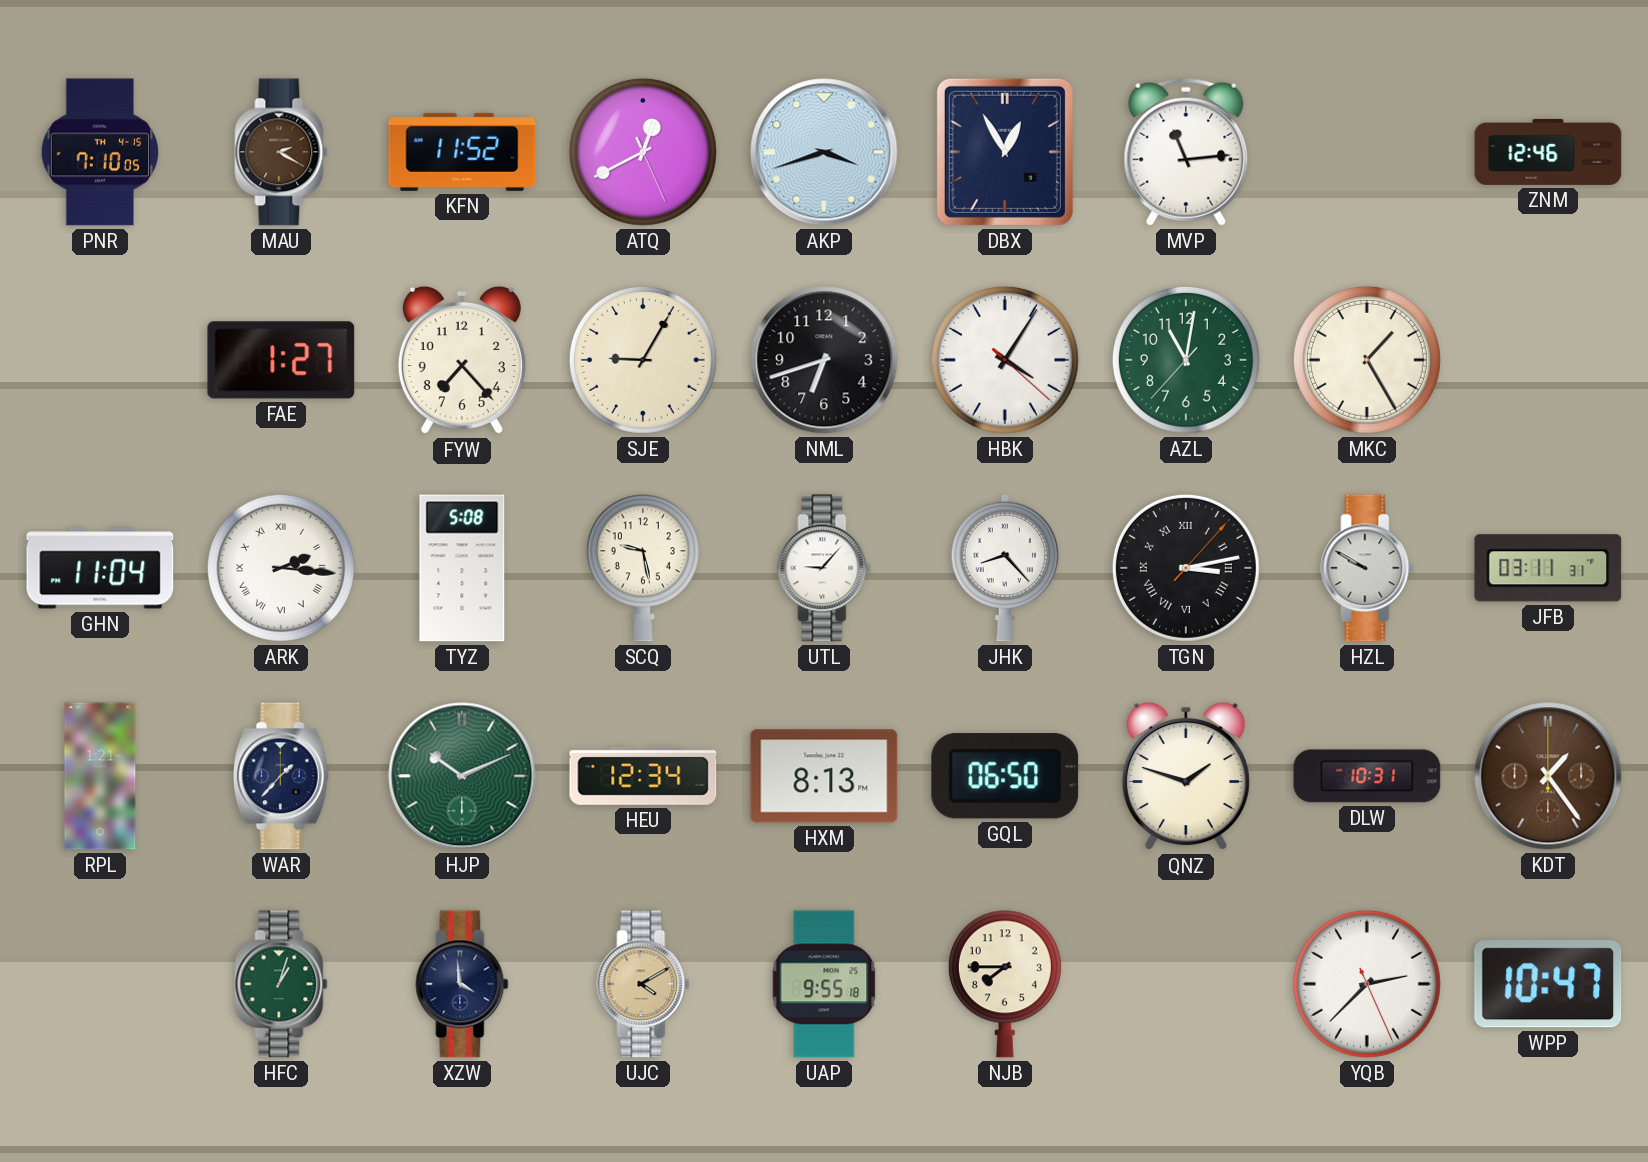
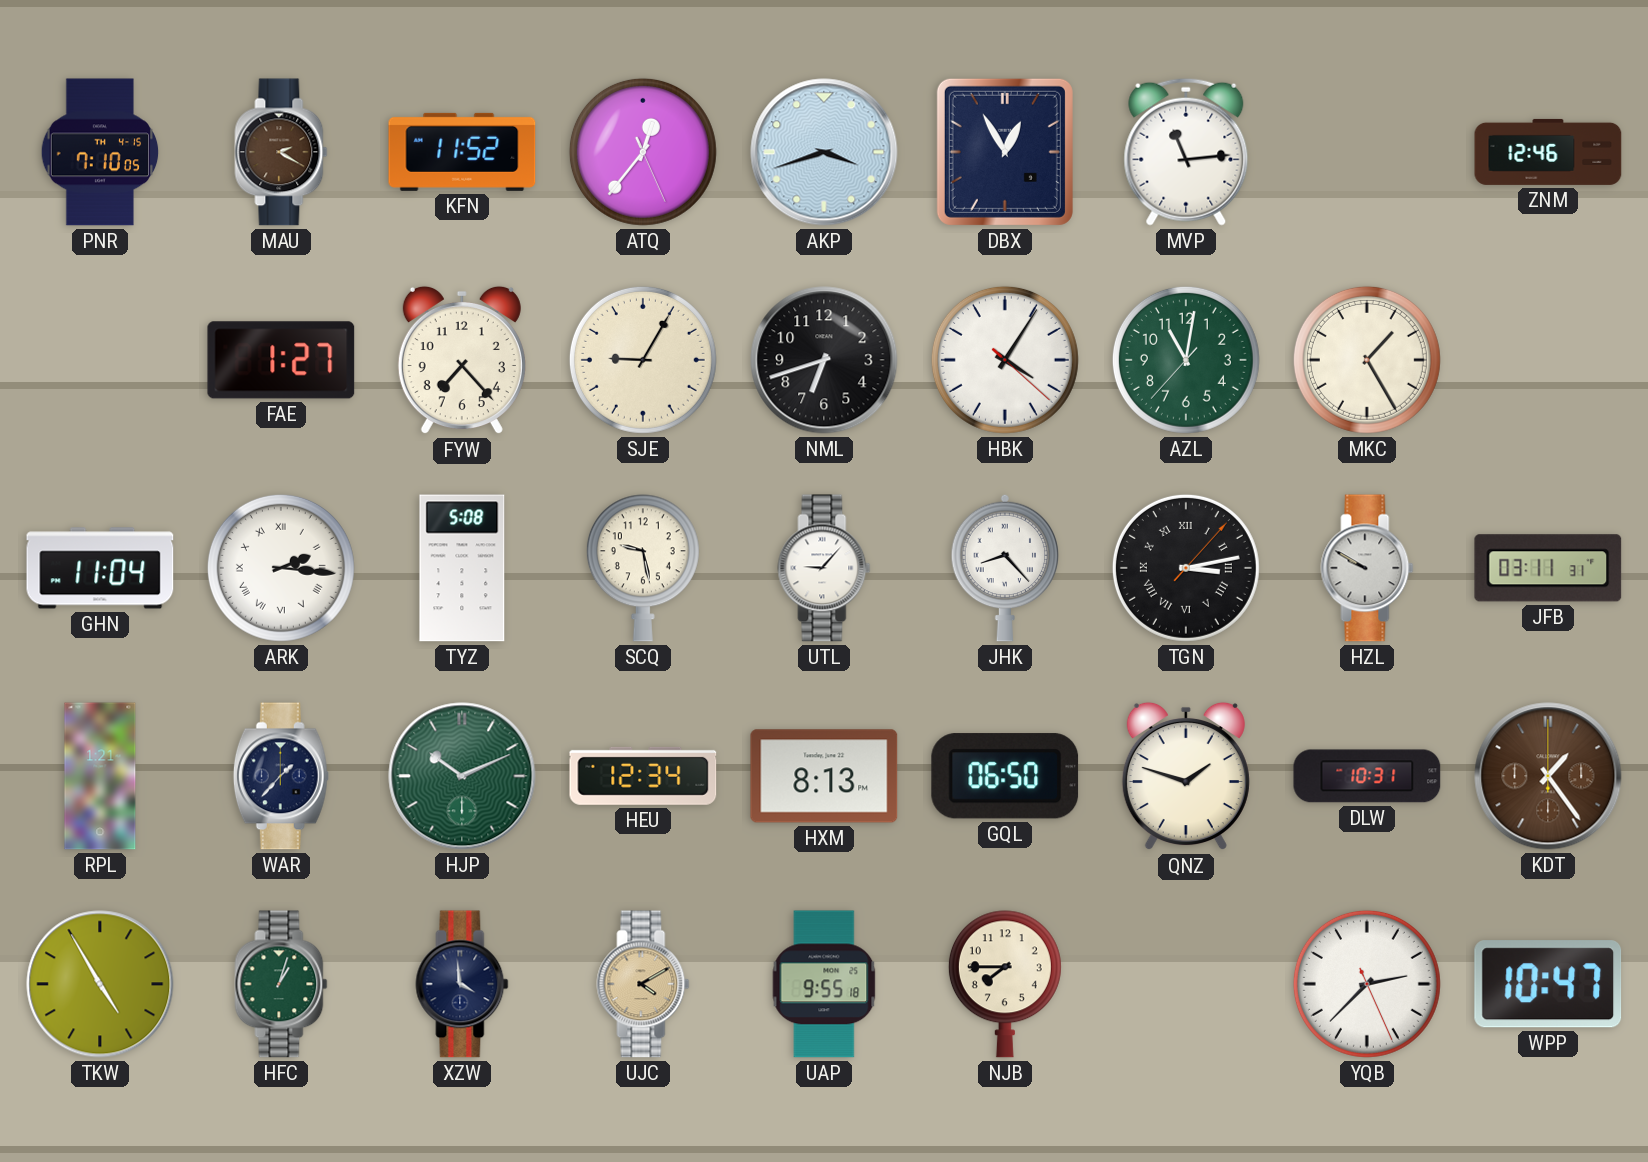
ATQ: 12:40 -> 12:36
TKW: none -> 4:55
